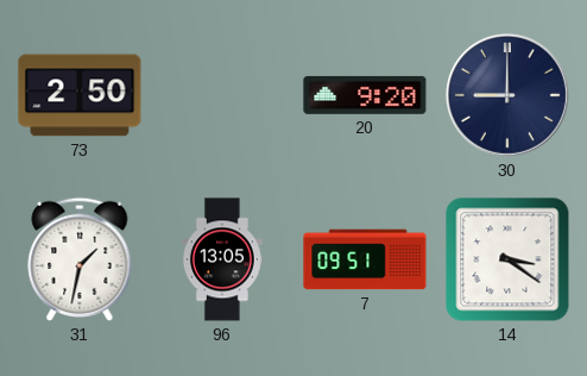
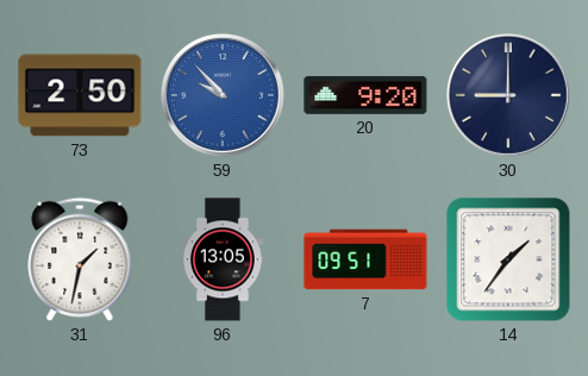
59: none -> 9:53
14: 3:21 -> 1:36
